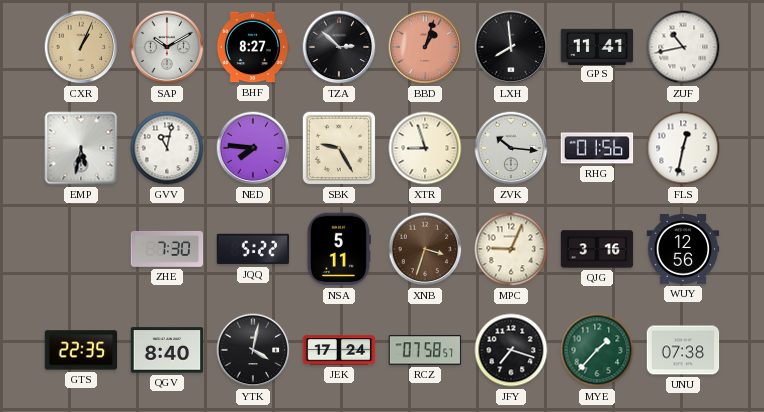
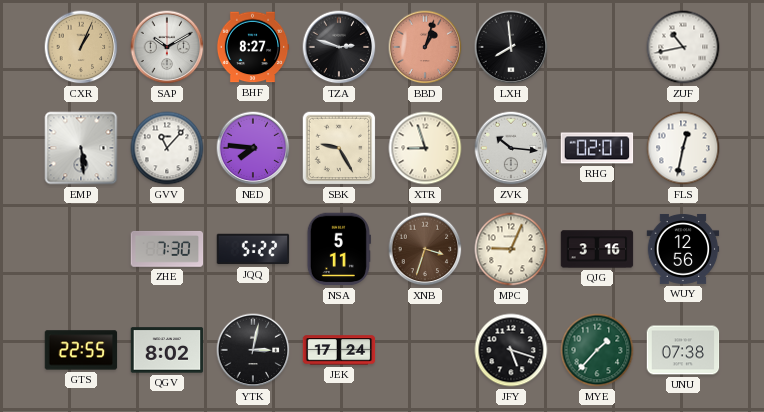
TZA: 2:52 -> 2:48
GPS: 11:41 -> none
EMP: 5:32 -> 5:29
GVV: 11:02 -> 11:07
RHG: 01:56 -> 02:01
GTS: 22:35 -> 22:55
QGV: 8:40 -> 8:02
YTK: 4:02 -> 3:02
RCZ: 07:58 -> none
JFY: 7:18 -> 5:18
